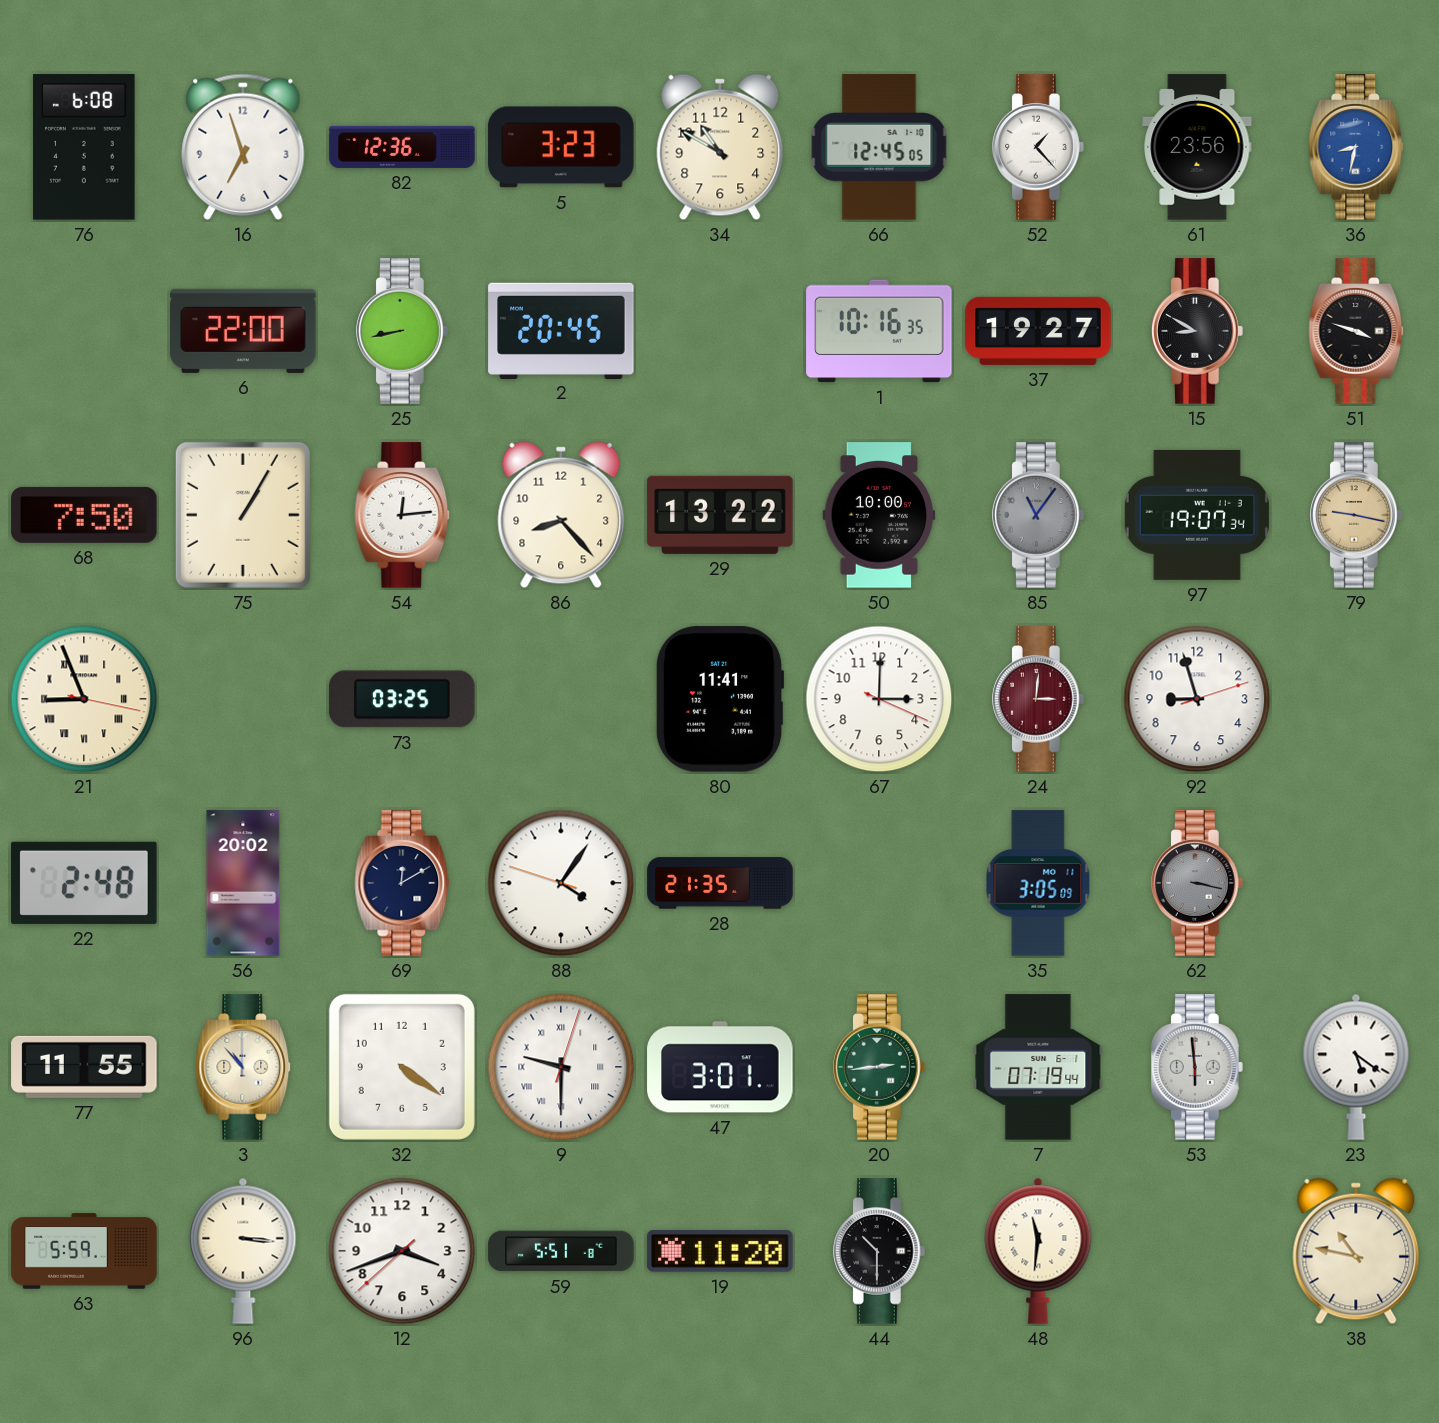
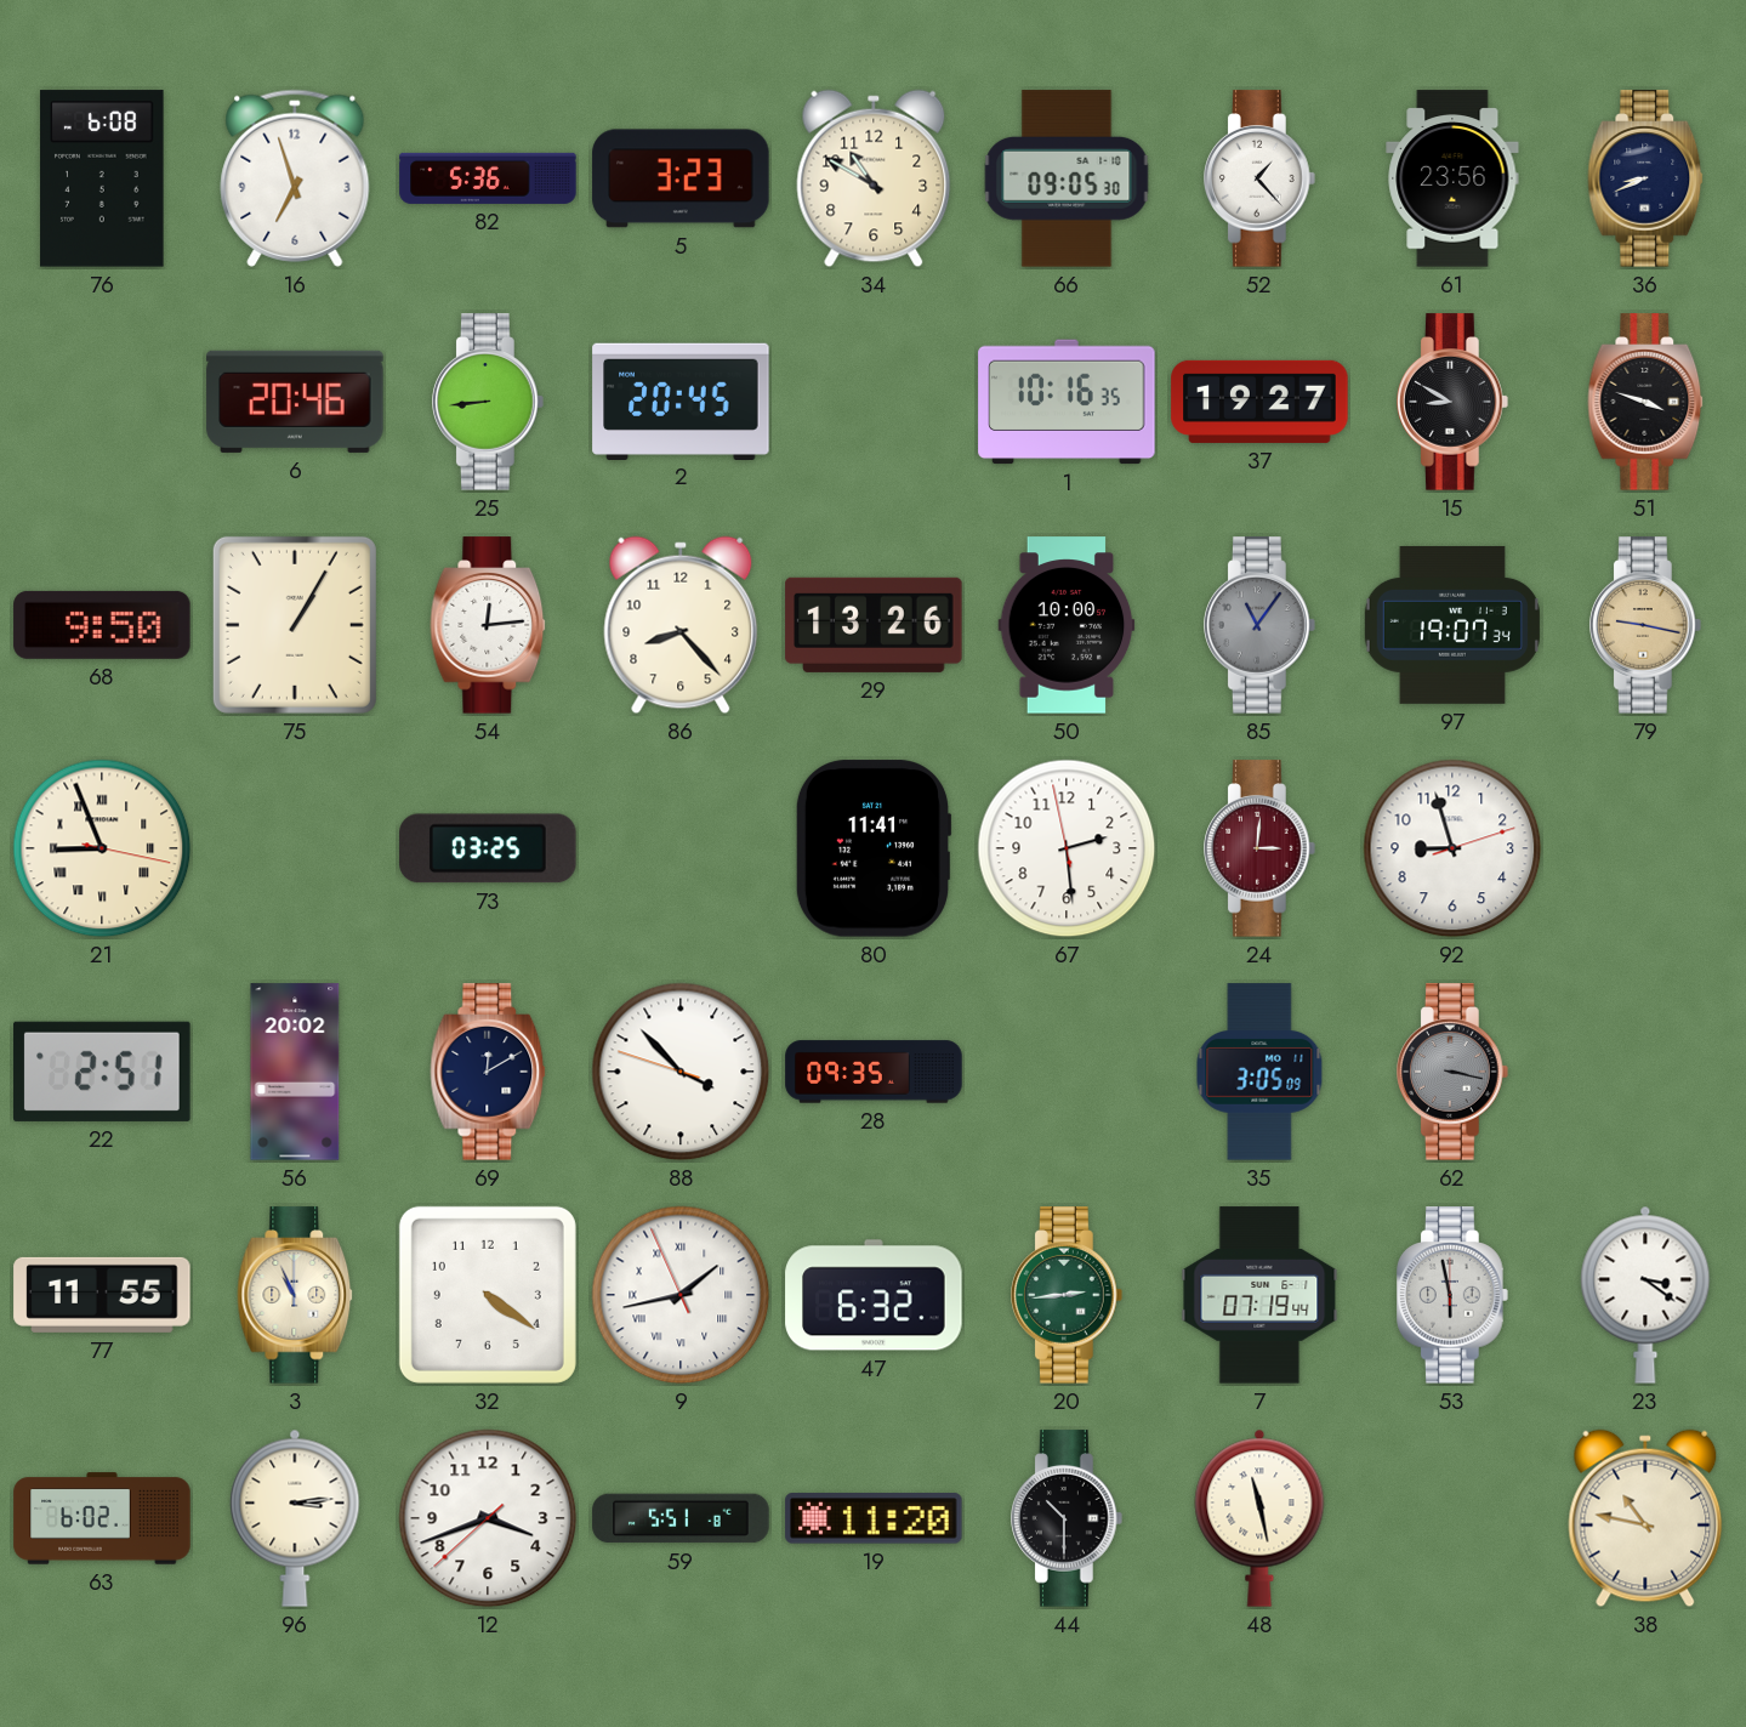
82: 12:36 -> 5:36
66: 12:45 -> 09:05
36: 8:32 -> 8:41
36 dial: blue -> navy
6: 22:00 -> 20:46
25: 8:43 -> 8:44
68: 7:50 -> 9:50
29: 13:22 -> 13:26
67: 3:00 -> 2:28
22: 2:48 -> 2:51
88: 4:05 -> 3:52
28: 21:35 -> 09:35
3: 10:53 -> 10:56
9: 9:30 -> 1:42
47: 3:01 -> 6:32
53: 5:59 -> 5:58
23: 5:21 -> 3:21
63: 5:59 -> 6:02
96: 3:16 -> 3:14
48: 11:31 -> 11:28
